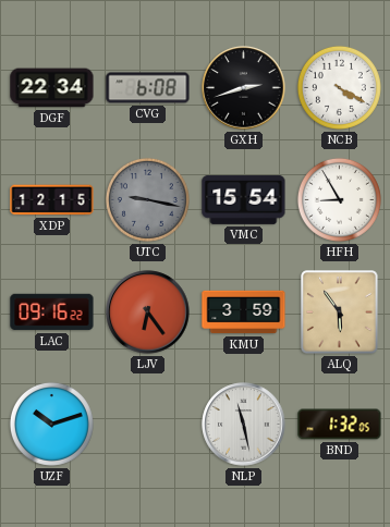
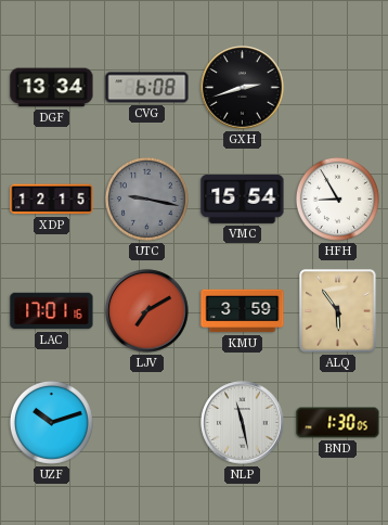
DGF: 22:34 -> 13:34
NCB: 4:20 -> none
LAC: 09:16 -> 17:01
LJV: 6:24 -> 7:10
BND: 1:32 -> 1:30
